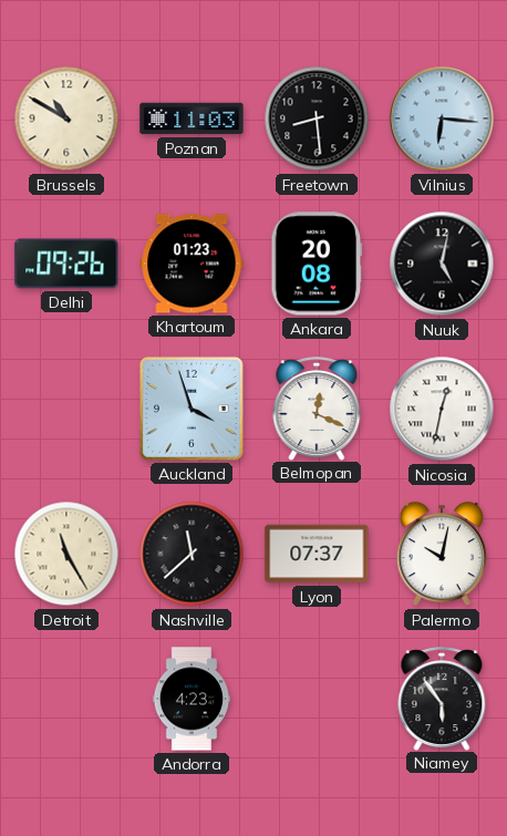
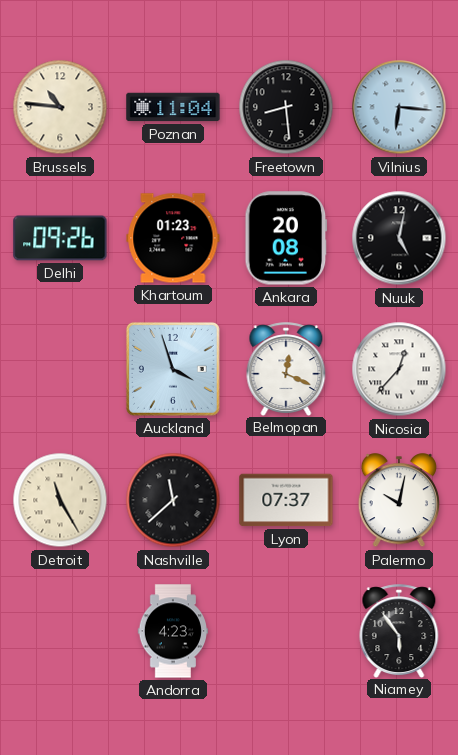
Brussels: 10:50 -> 10:46
Poznan: 11:03 -> 11:04
Nicosia: 12:32 -> 12:37
